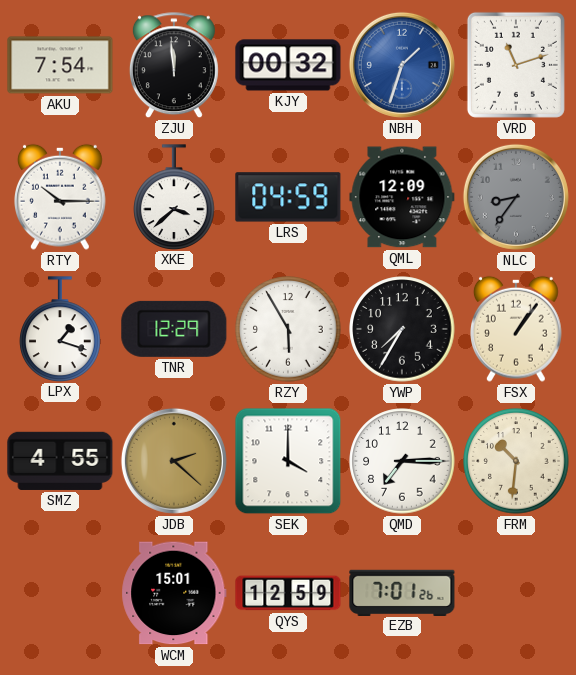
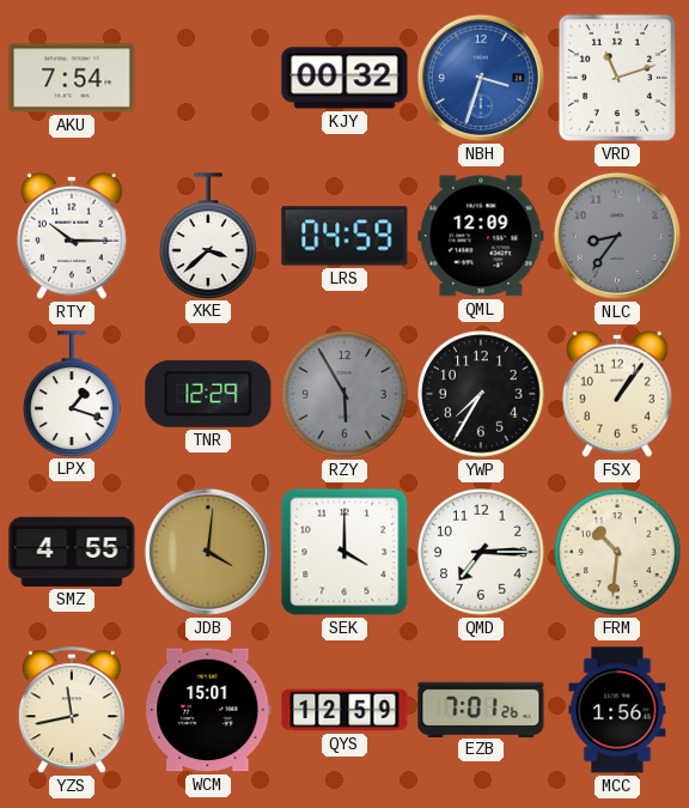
ZJU: 11:59 -> none
NBH: 1:33 -> 3:33
RZY dial: white -> grey
JDB: 2:22 -> 4:01
YZS: none -> 11:43
MCC: none -> 1:56
